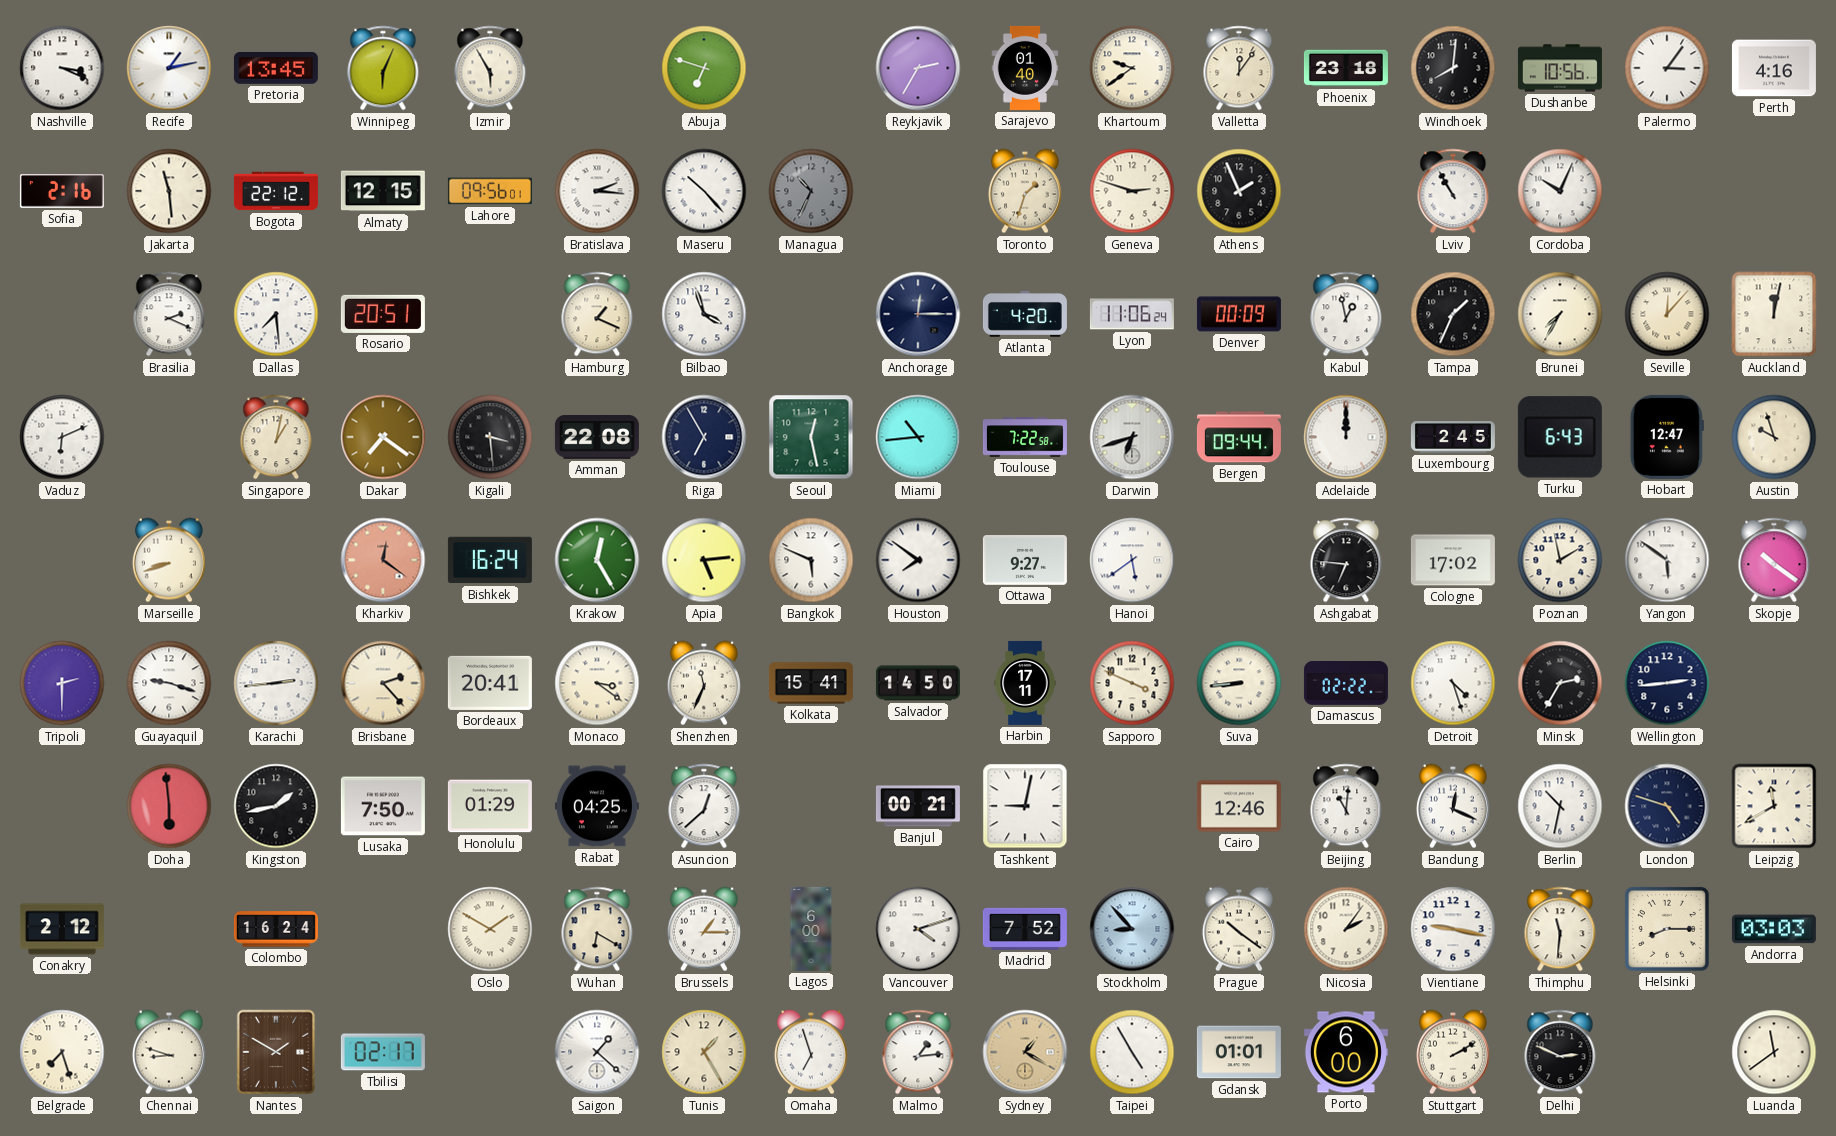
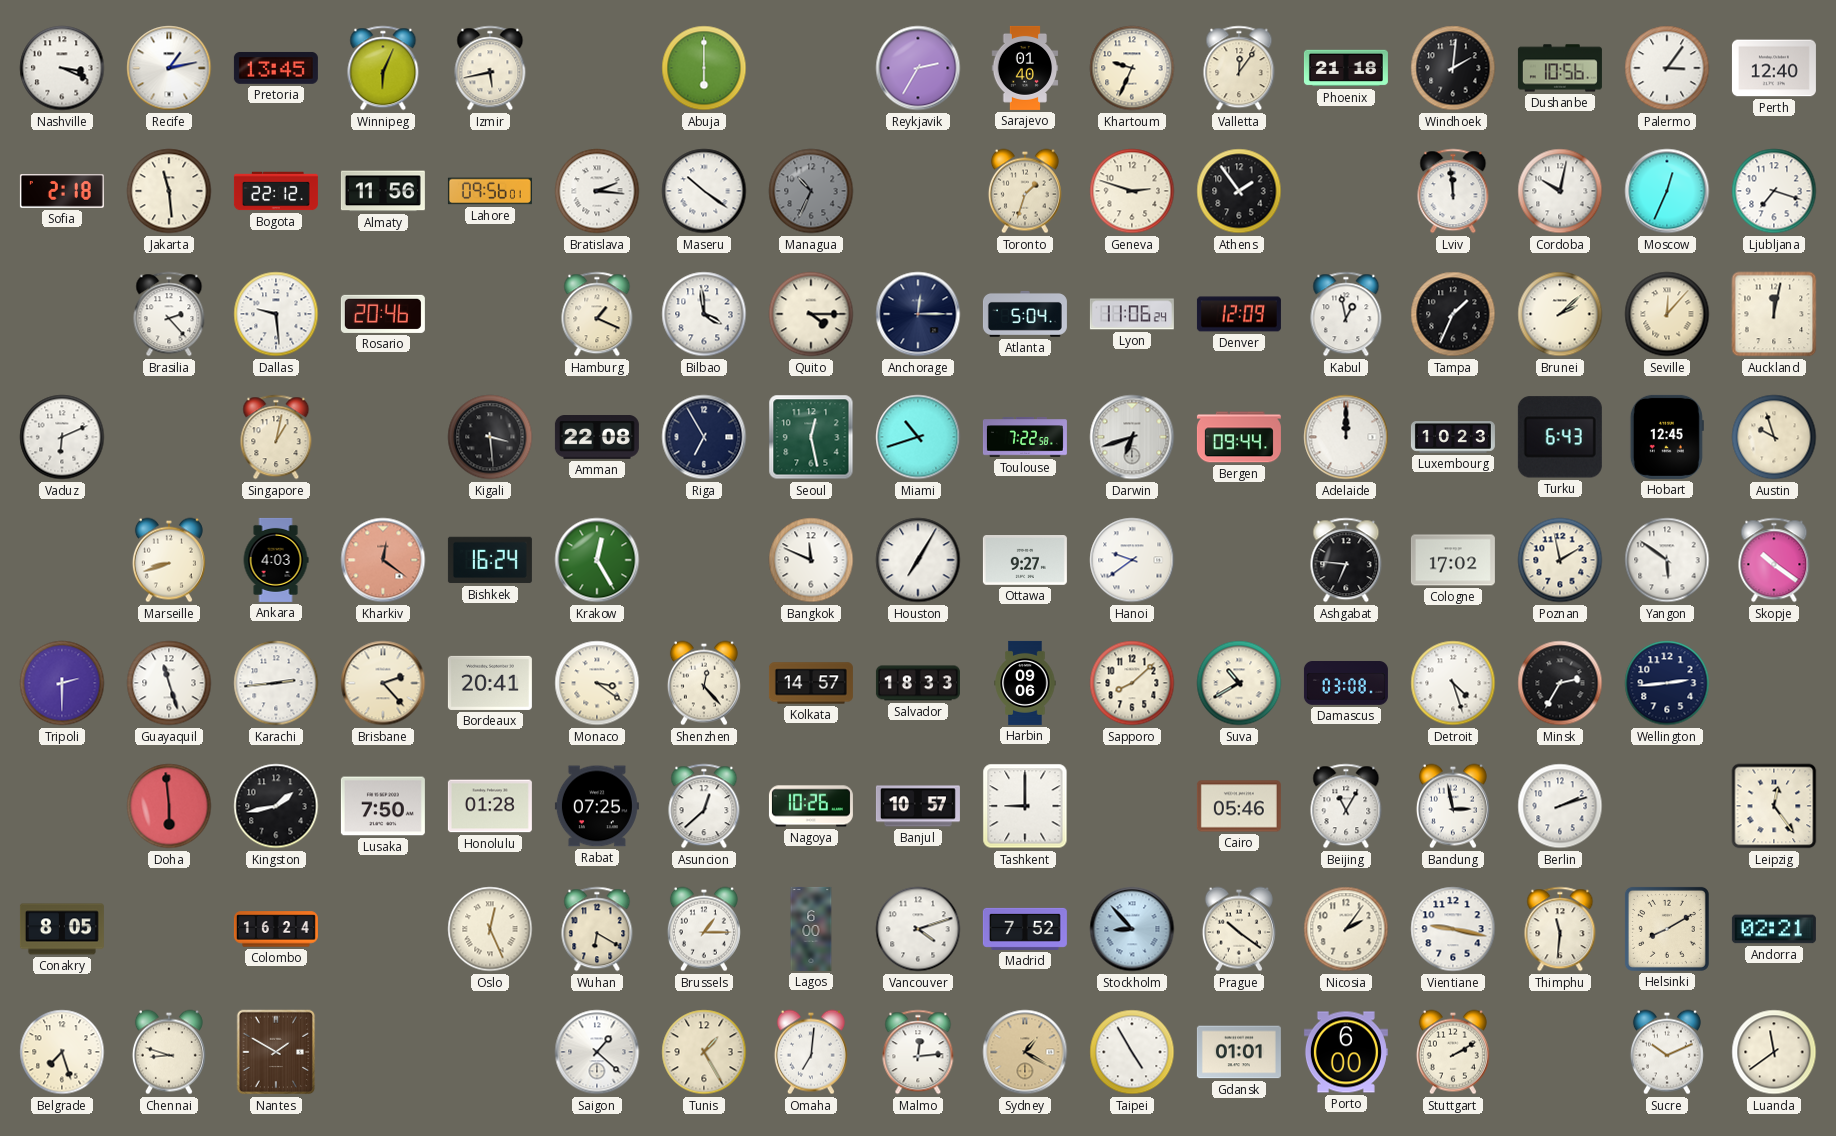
Izmir: 5:55 -> 5:43
Abuja: 6:48 -> 6:00
Khartoum: 9:39 -> 9:34
Phoenix: 23:18 -> 21:18
Windhoek: 8:01 -> 2:01
Perth: 4:16 -> 12:40
Sofia: 2:16 -> 2:18
Almaty: 12:15 -> 11:56
Maseru: 10:23 -> 10:21
Athens: 1:56 -> 1:54
Lviv: 10:55 -> 11:59
Cordoba: 10:04 -> 10:02
Moscow: none -> 12:34
Ljubljana: none -> 7:18
Brasilia: 2:19 -> 2:23
Dallas: 7:29 -> 9:29
Rosario: 20:51 -> 20:46
Bilbao: 3:57 -> 3:59
Quito: none -> 4:15
Atlanta: 4:20 -> 5:04
Denver: 00:09 -> 12:09
Brunei: 7:35 -> 2:08
Dakar: 7:21 -> none
Miami: 10:44 -> 10:42
Luxembourg: 2:45 -> 10:23
Hobart: 12:47 -> 12:45
Ankara: none -> 4:03
Apia: 5:14 -> none
Bangkok: 5:49 -> 11:49
Houston: 7:51 -> 7:05
Hanoi: 5:39 -> 9:39
Guayaquil: 9:18 -> 11:27
Shenzhen: 11:34 -> 12:23
Kolkata: 15:41 -> 14:57
Salvador: 14:50 -> 18:33
Harbin: 17:11 -> 09:06
Sapporo: 3:49 -> 8:08
Suva: 8:44 -> 10:40
Damascus: 02:22 -> 03:08
Honolulu: 01:29 -> 01:28
Rabat: 04:25 -> 07:25
Nagoya: none -> 10:26
Banjul: 00:21 -> 10:57
Tashkent: 9:02 -> 9:00
Cairo: 12:46 -> 05:46
Beijing: 11:01 -> 11:05
Bandung: 12:19 -> 2:58
Berlin: 10:32 -> 2:12
London: 4:48 -> none
Leipzig: 11:40 -> 12:24
Conakry: 2:12 -> 8:05
Oslo: 1:50 -> 12:26
Helsinki: 8:15 -> 8:10
Andorra: 03:03 -> 02:21
Tbilisi: 02:17 -> none
Omaha: 6:57 -> 7:01
Malmo: 1:14 -> 12:14
Delhi: 2:49 -> none
Sucre: none -> 10:11
